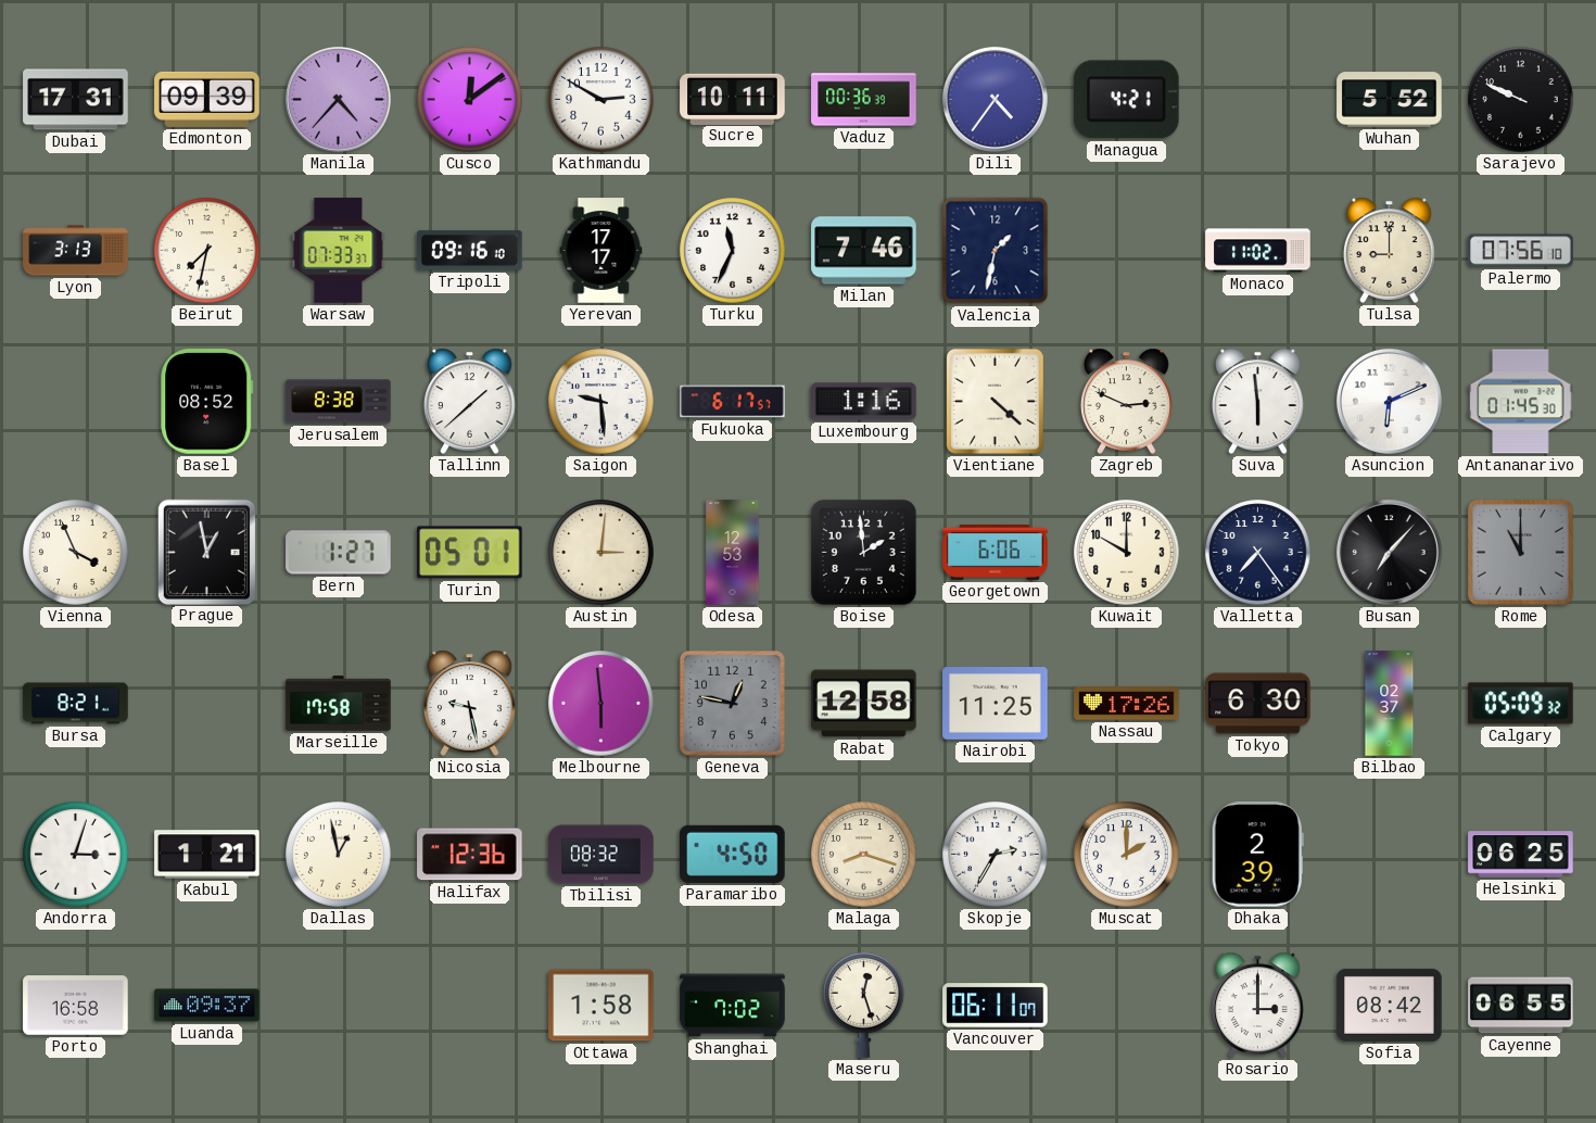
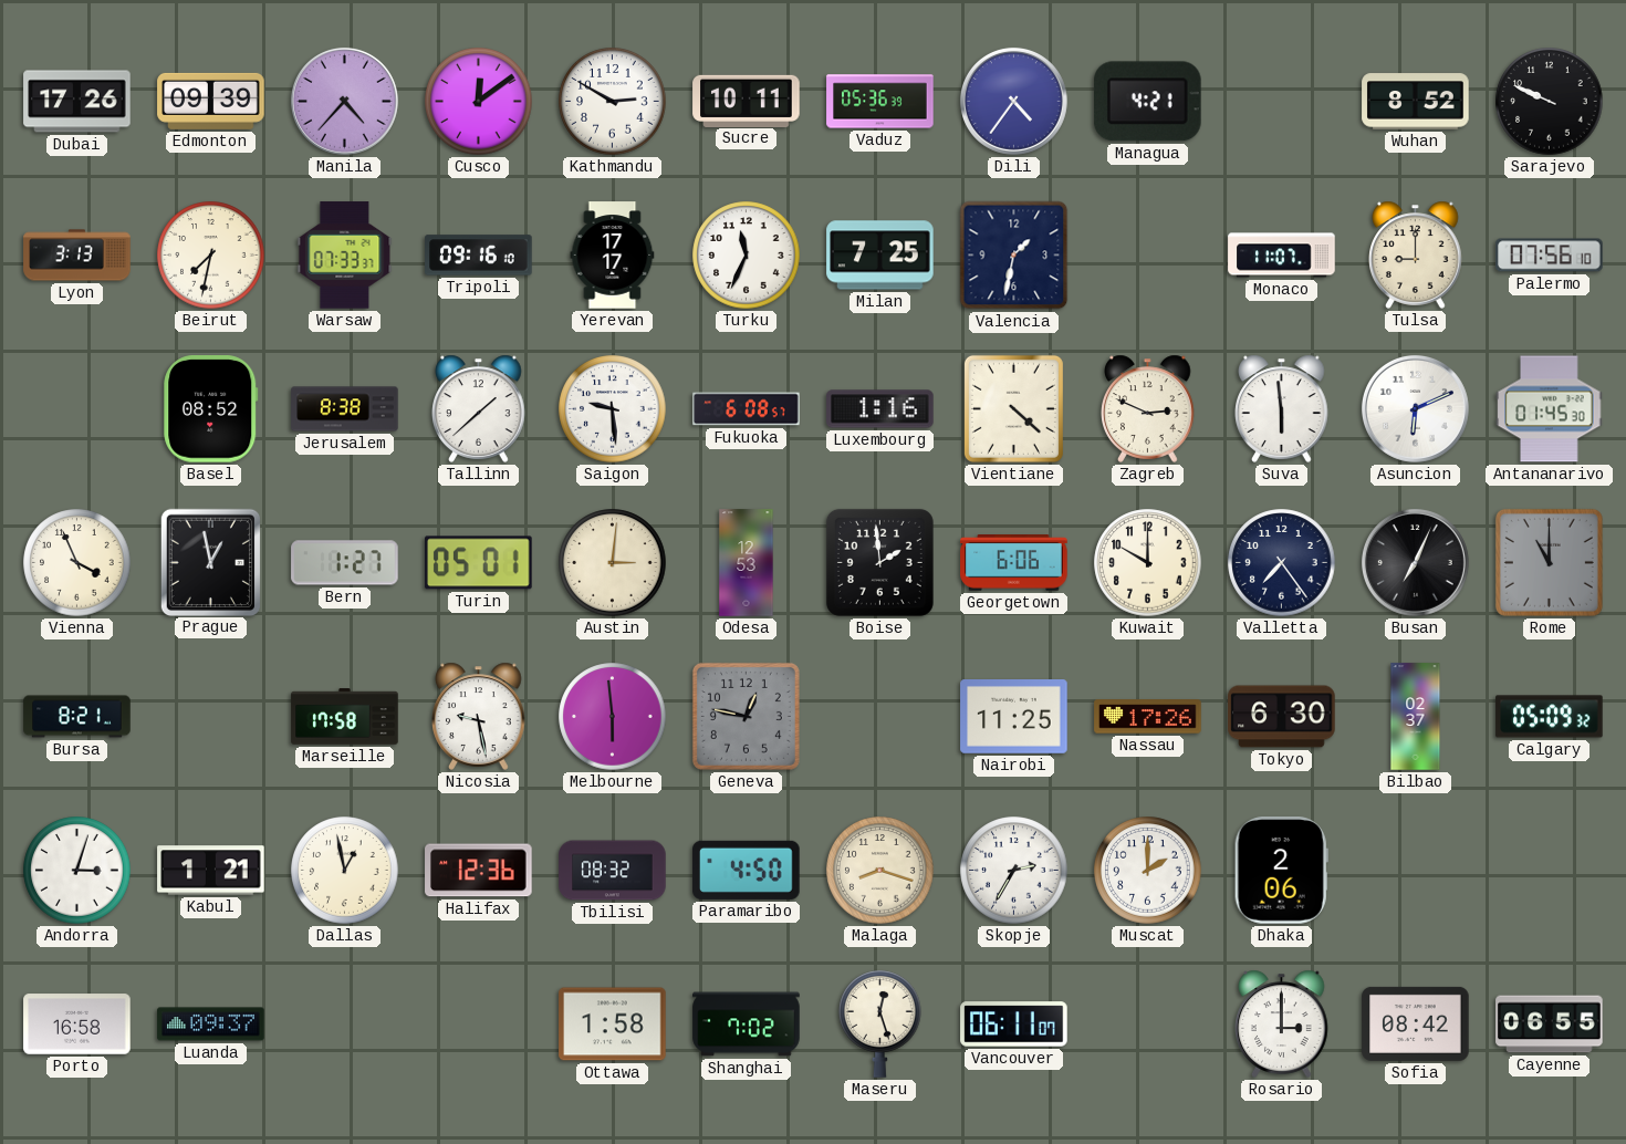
Dubai: 17:31 -> 17:26
Vaduz: 00:36 -> 05:36
Wuhan: 5:52 -> 8:52
Milan: 7:46 -> 7:25
Monaco: 11:02 -> 11:07
Fukuoka: 6:17 -> 6:08
Busan: 7:07 -> 7:04
Rabat: 12:58 -> none
Dhaka: 2:39 -> 2:06
Helsinki: 06:25 -> none
